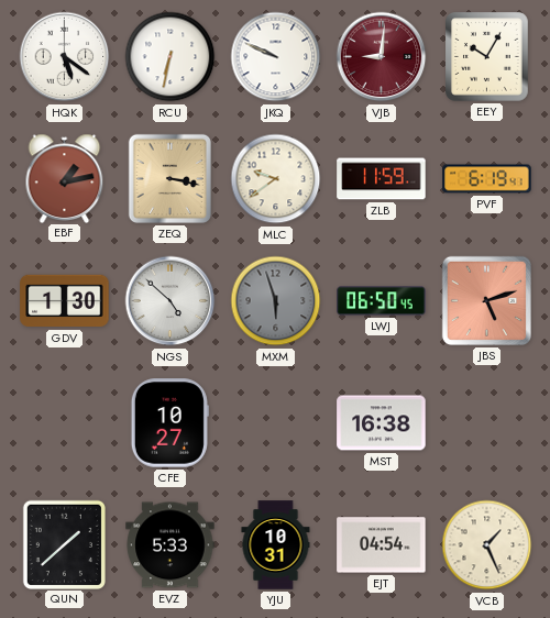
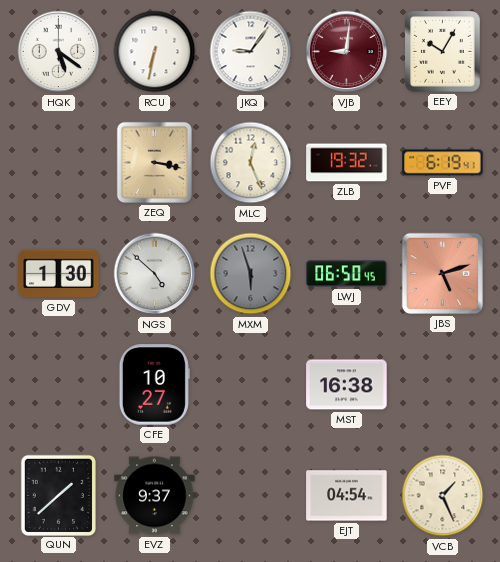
JKQ: 9:49 -> 9:06
EBF: 1:13 -> none
MLC: 9:39 -> 12:26
ZLB: 11:59 -> 19:32
EVZ: 5:33 -> 9:37
YJU: 10:31 -> none
